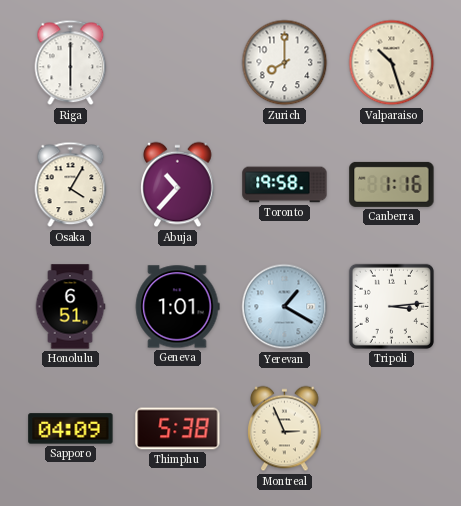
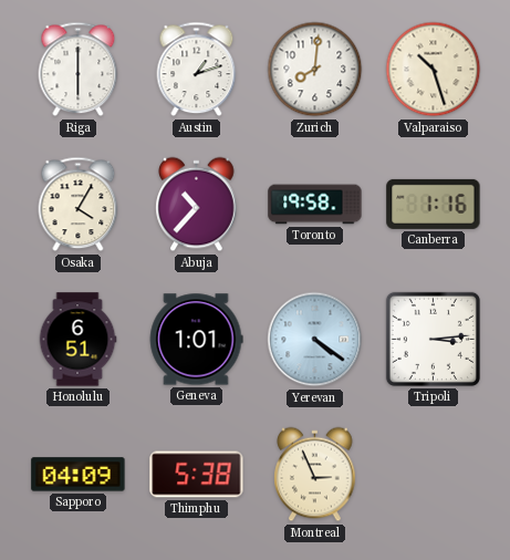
Austin: none -> 1:12
Zurich: 8:00 -> 8:01
Yerevan: 1:20 -> 4:21
